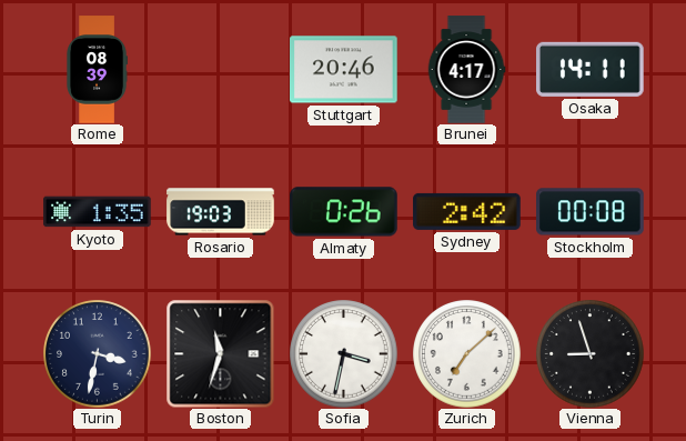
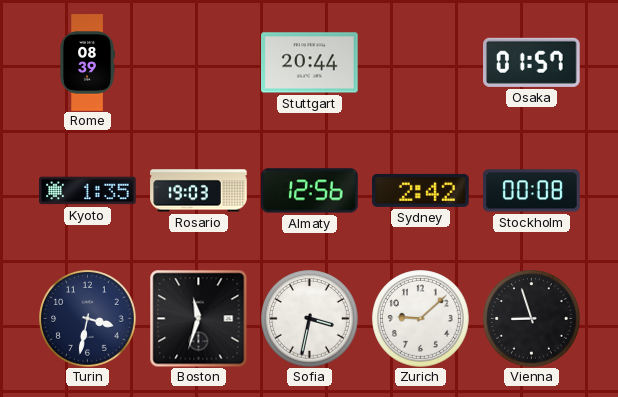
Stuttgart: 20:46 -> 20:44
Brunei: 4:17 -> none
Osaka: 14:11 -> 01:57
Almaty: 0:26 -> 12:56
Zurich: 7:08 -> 9:08
